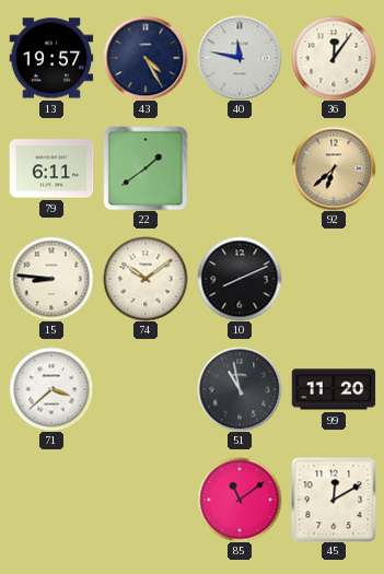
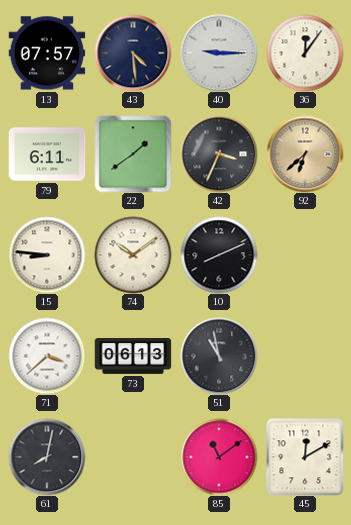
13: 19:57 -> 07:57
43: 4:25 -> 4:29
40: 11:47 -> 9:15
42: none -> 3:34
73: none -> 06:13
99: 11:20 -> none
61: none -> 8:02
